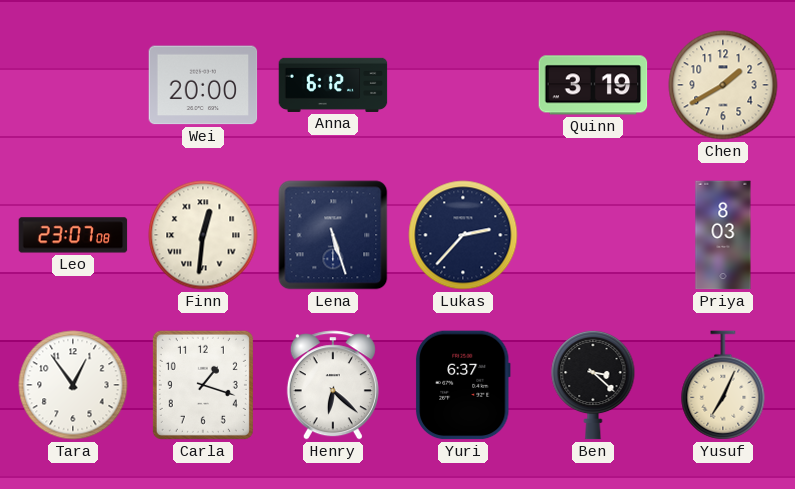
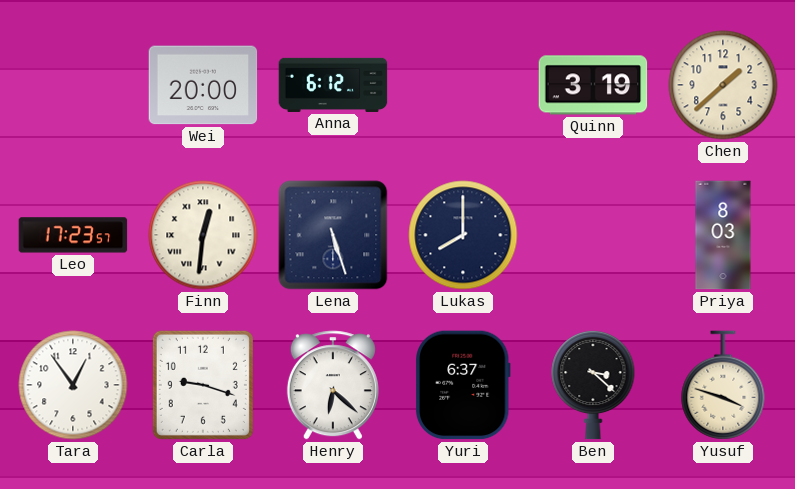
Chen: 1:40 -> 1:38
Leo: 23:07 -> 17:23
Lukas: 2:37 -> 8:00
Carla: 1:18 -> 9:18
Yusuf: 7:04 -> 3:48
